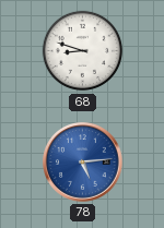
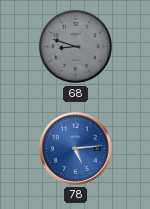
68 dial: white -> grey
